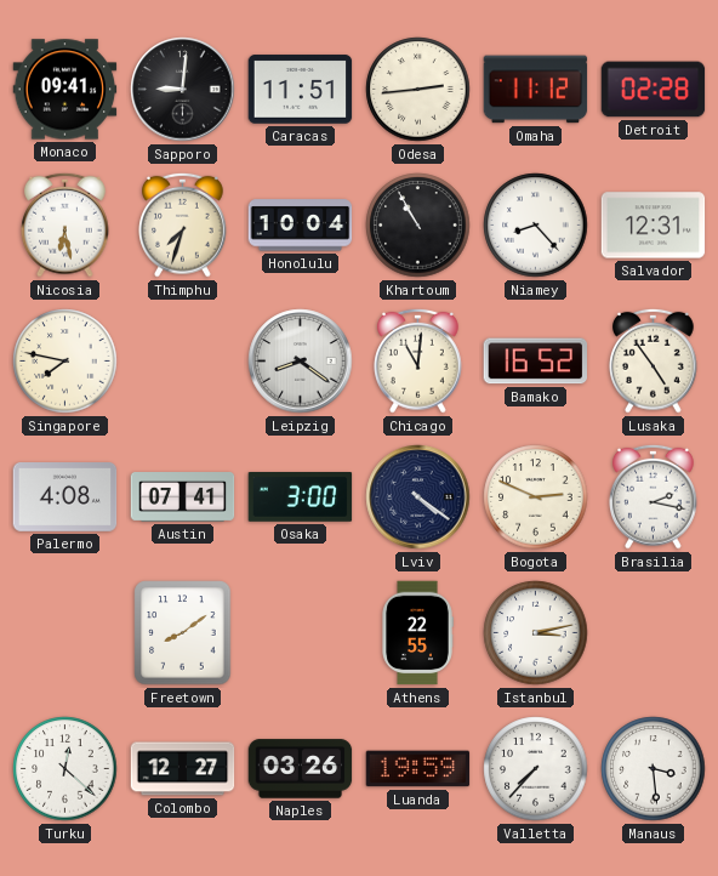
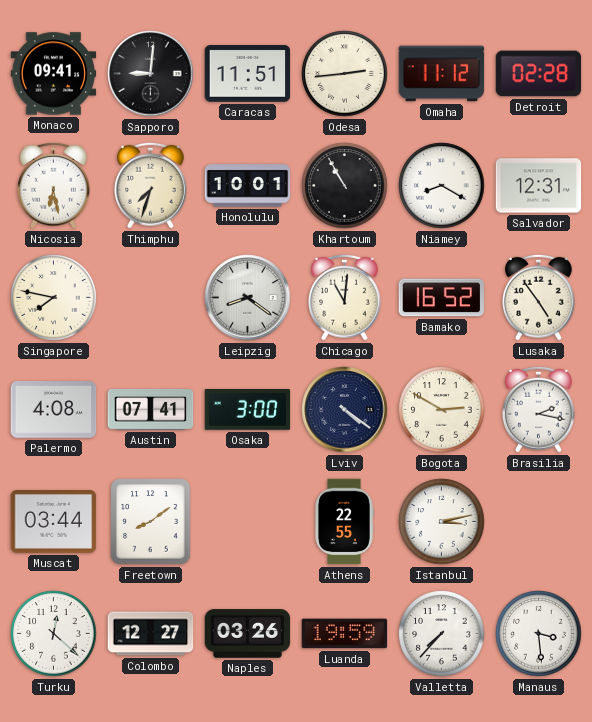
Honolulu: 10:04 -> 10:01
Niamey: 8:23 -> 8:20
Bogota: 2:49 -> 2:50
Muscat: none -> 03:44
